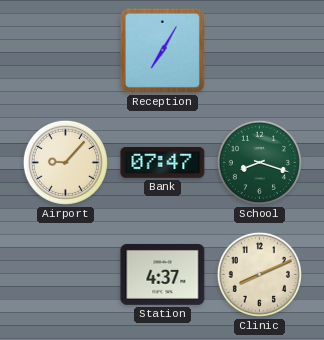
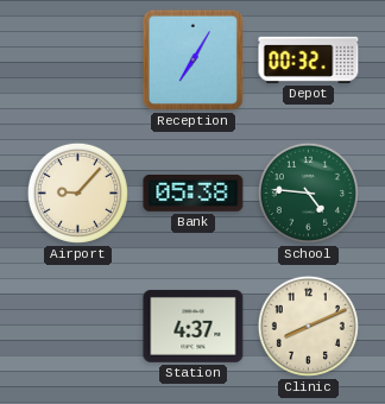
Depot: none -> 00:32
Bank: 07:47 -> 05:38
School: 8:18 -> 4:46
